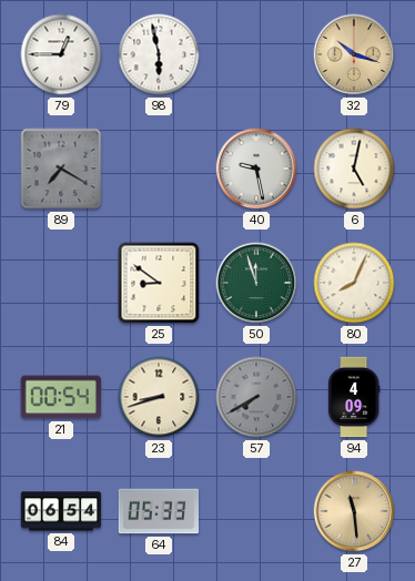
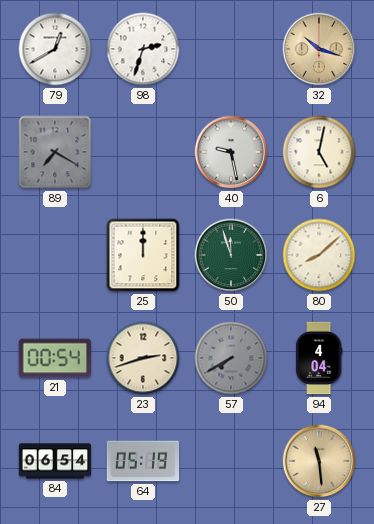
79: 12:45 -> 12:40
98: 5:58 -> 2:33
25: 8:51 -> 12:00
80: 8:04 -> 8:08
23: 8:42 -> 2:42
94: 4:09 -> 4:04
64: 05:33 -> 05:19
